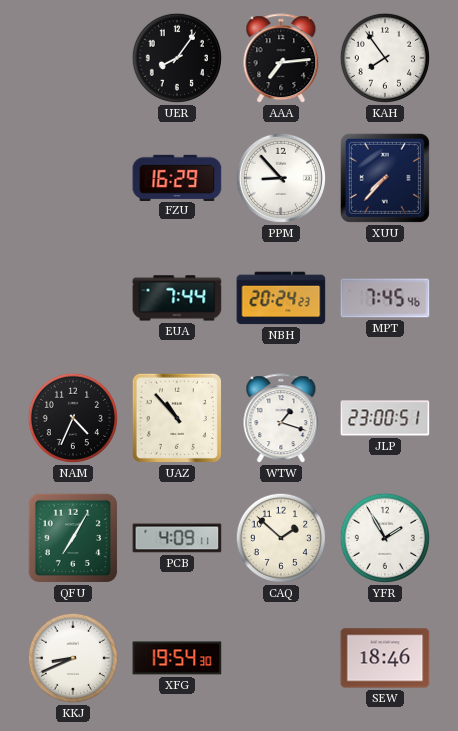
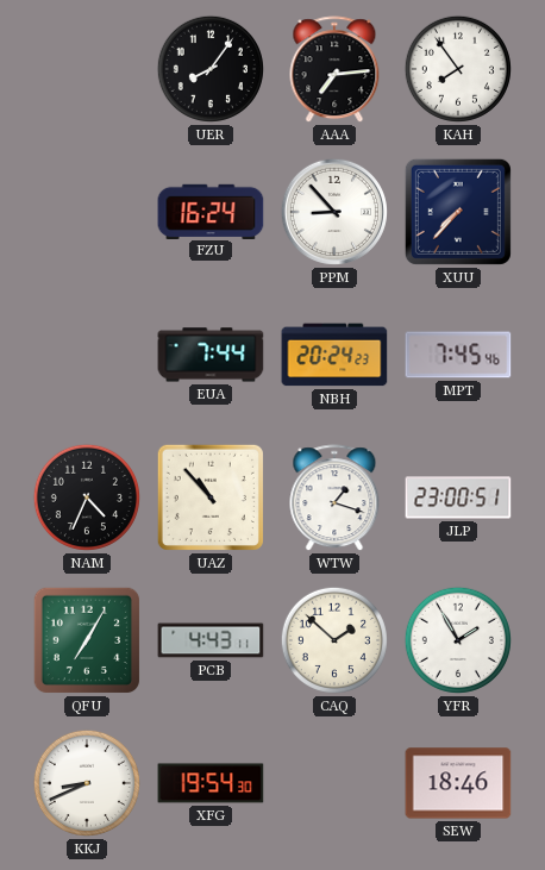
FZU: 16:29 -> 16:24
PCB: 4:09 -> 4:43
